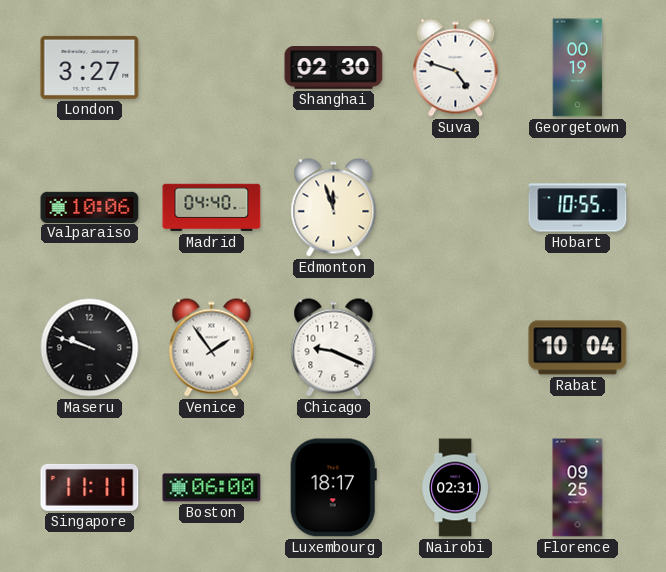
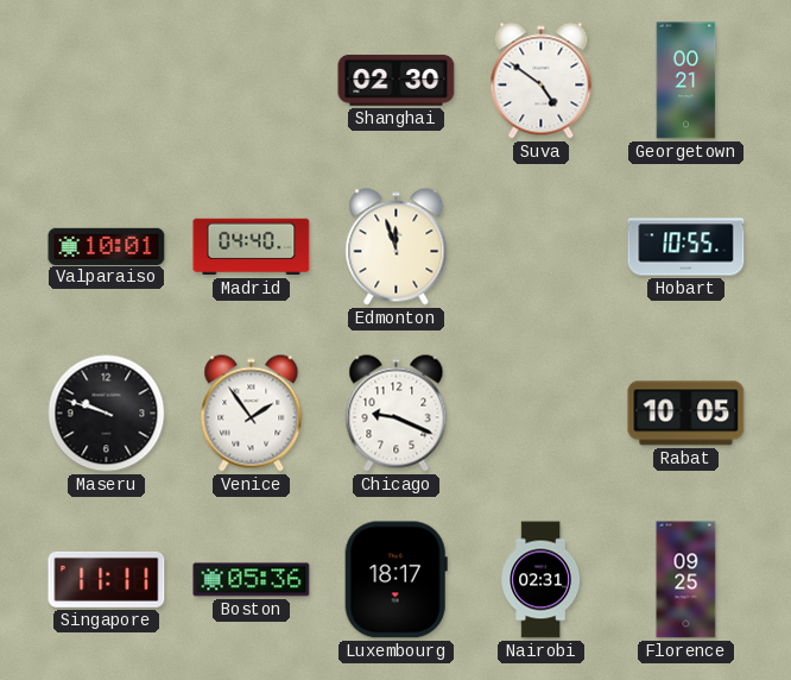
London: 3:27 -> none
Suva: 4:48 -> 4:51
Georgetown: 00:19 -> 00:21
Valparaiso: 10:06 -> 10:01
Rabat: 10:04 -> 10:05
Boston: 06:00 -> 05:36
